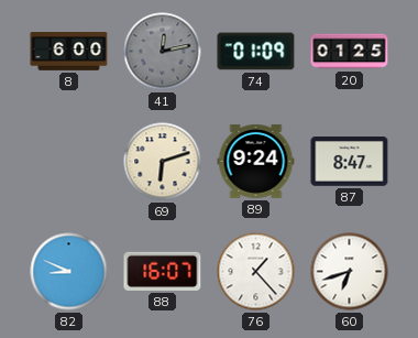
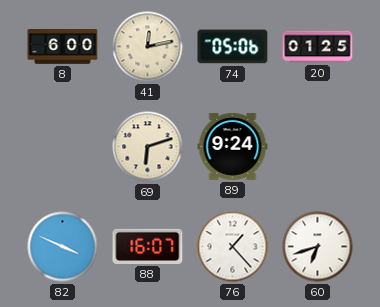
41 dial: grey -> cream
74: 01:09 -> 05:06
87: 8:47 -> none
82: 8:49 -> 3:49
